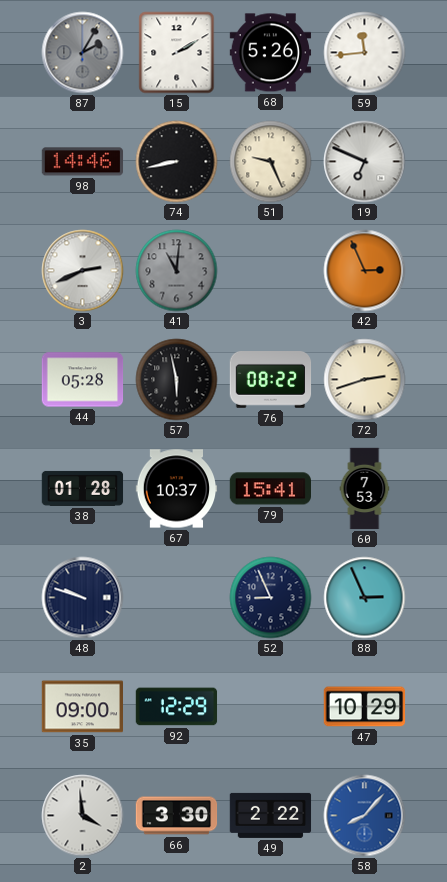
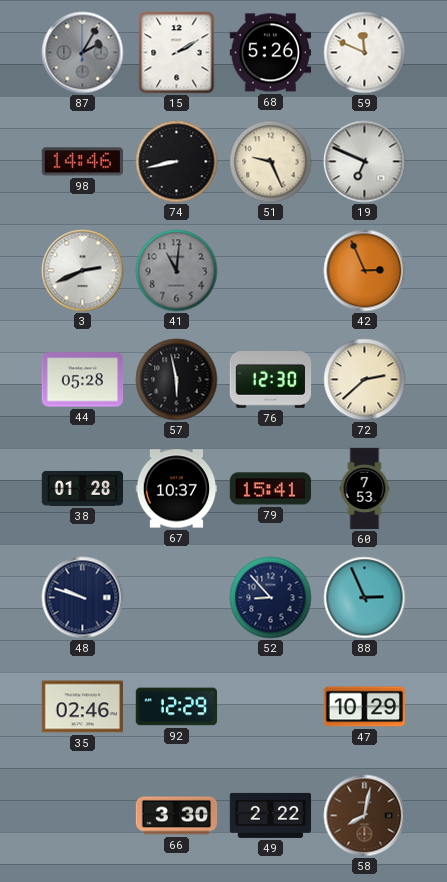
59: 11:44 -> 11:49
76: 08:22 -> 12:30
72: 2:42 -> 2:38
52: 8:56 -> 8:53
35: 09:00 -> 02:46
2: 3:59 -> none
58: 8:07 -> 8:02
58 dial: blue -> brown
